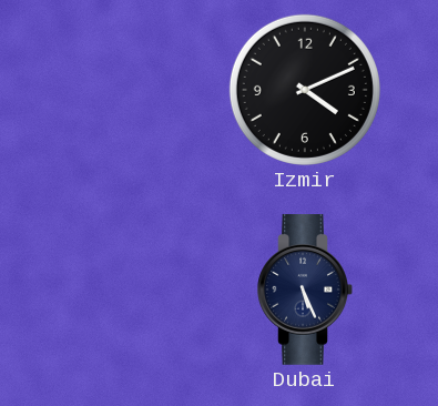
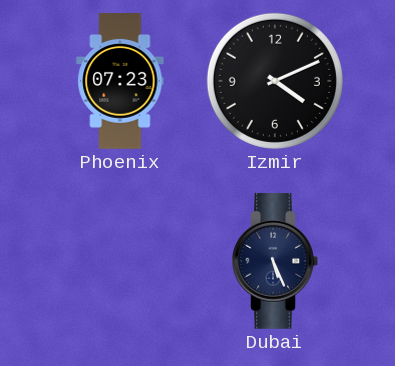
Phoenix: none -> 07:23
